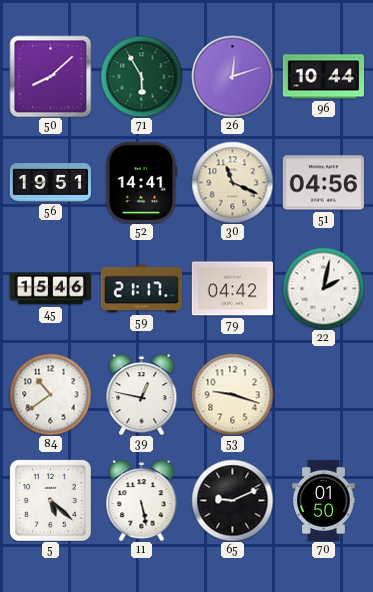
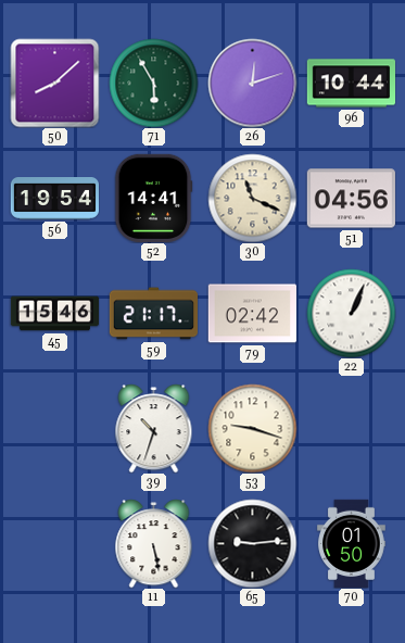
56: 19:51 -> 19:54
79: 04:42 -> 02:42
22: 2:02 -> 1:04
84: 10:39 -> none
39: 12:47 -> 10:33
5: 5:22 -> none
65: 9:11 -> 9:14
